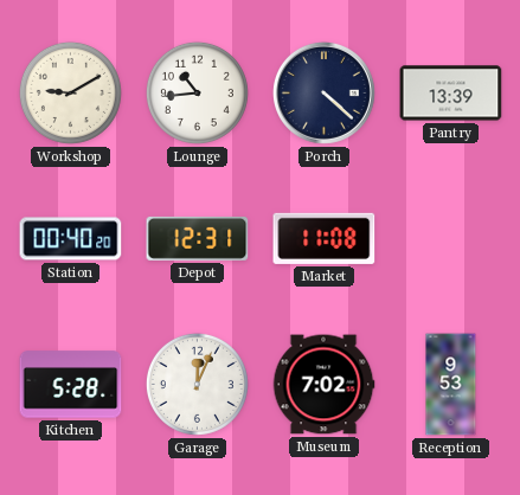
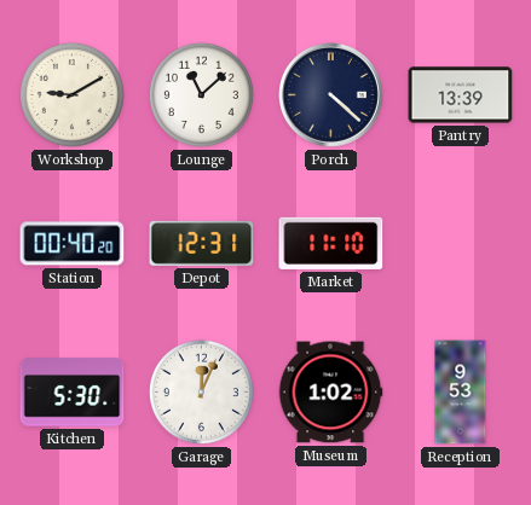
Lounge: 10:44 -> 11:08
Market: 11:08 -> 11:10
Kitchen: 5:28 -> 5:30
Museum: 7:02 -> 1:02
